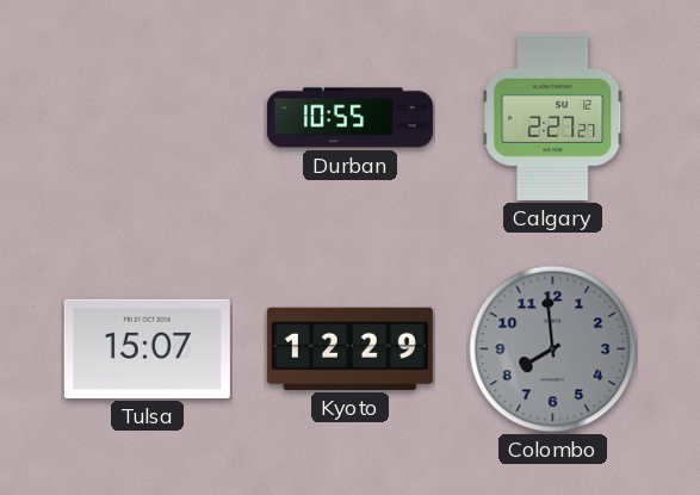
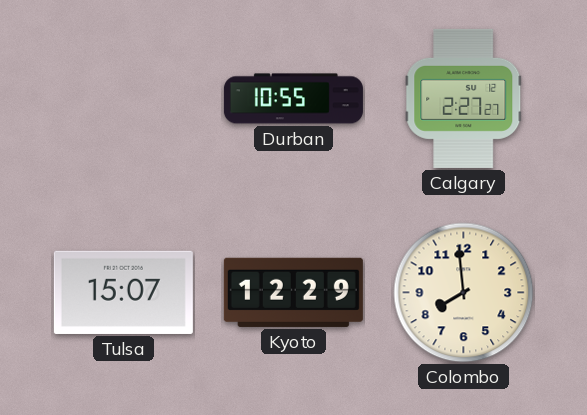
Colombo dial: grey -> cream
